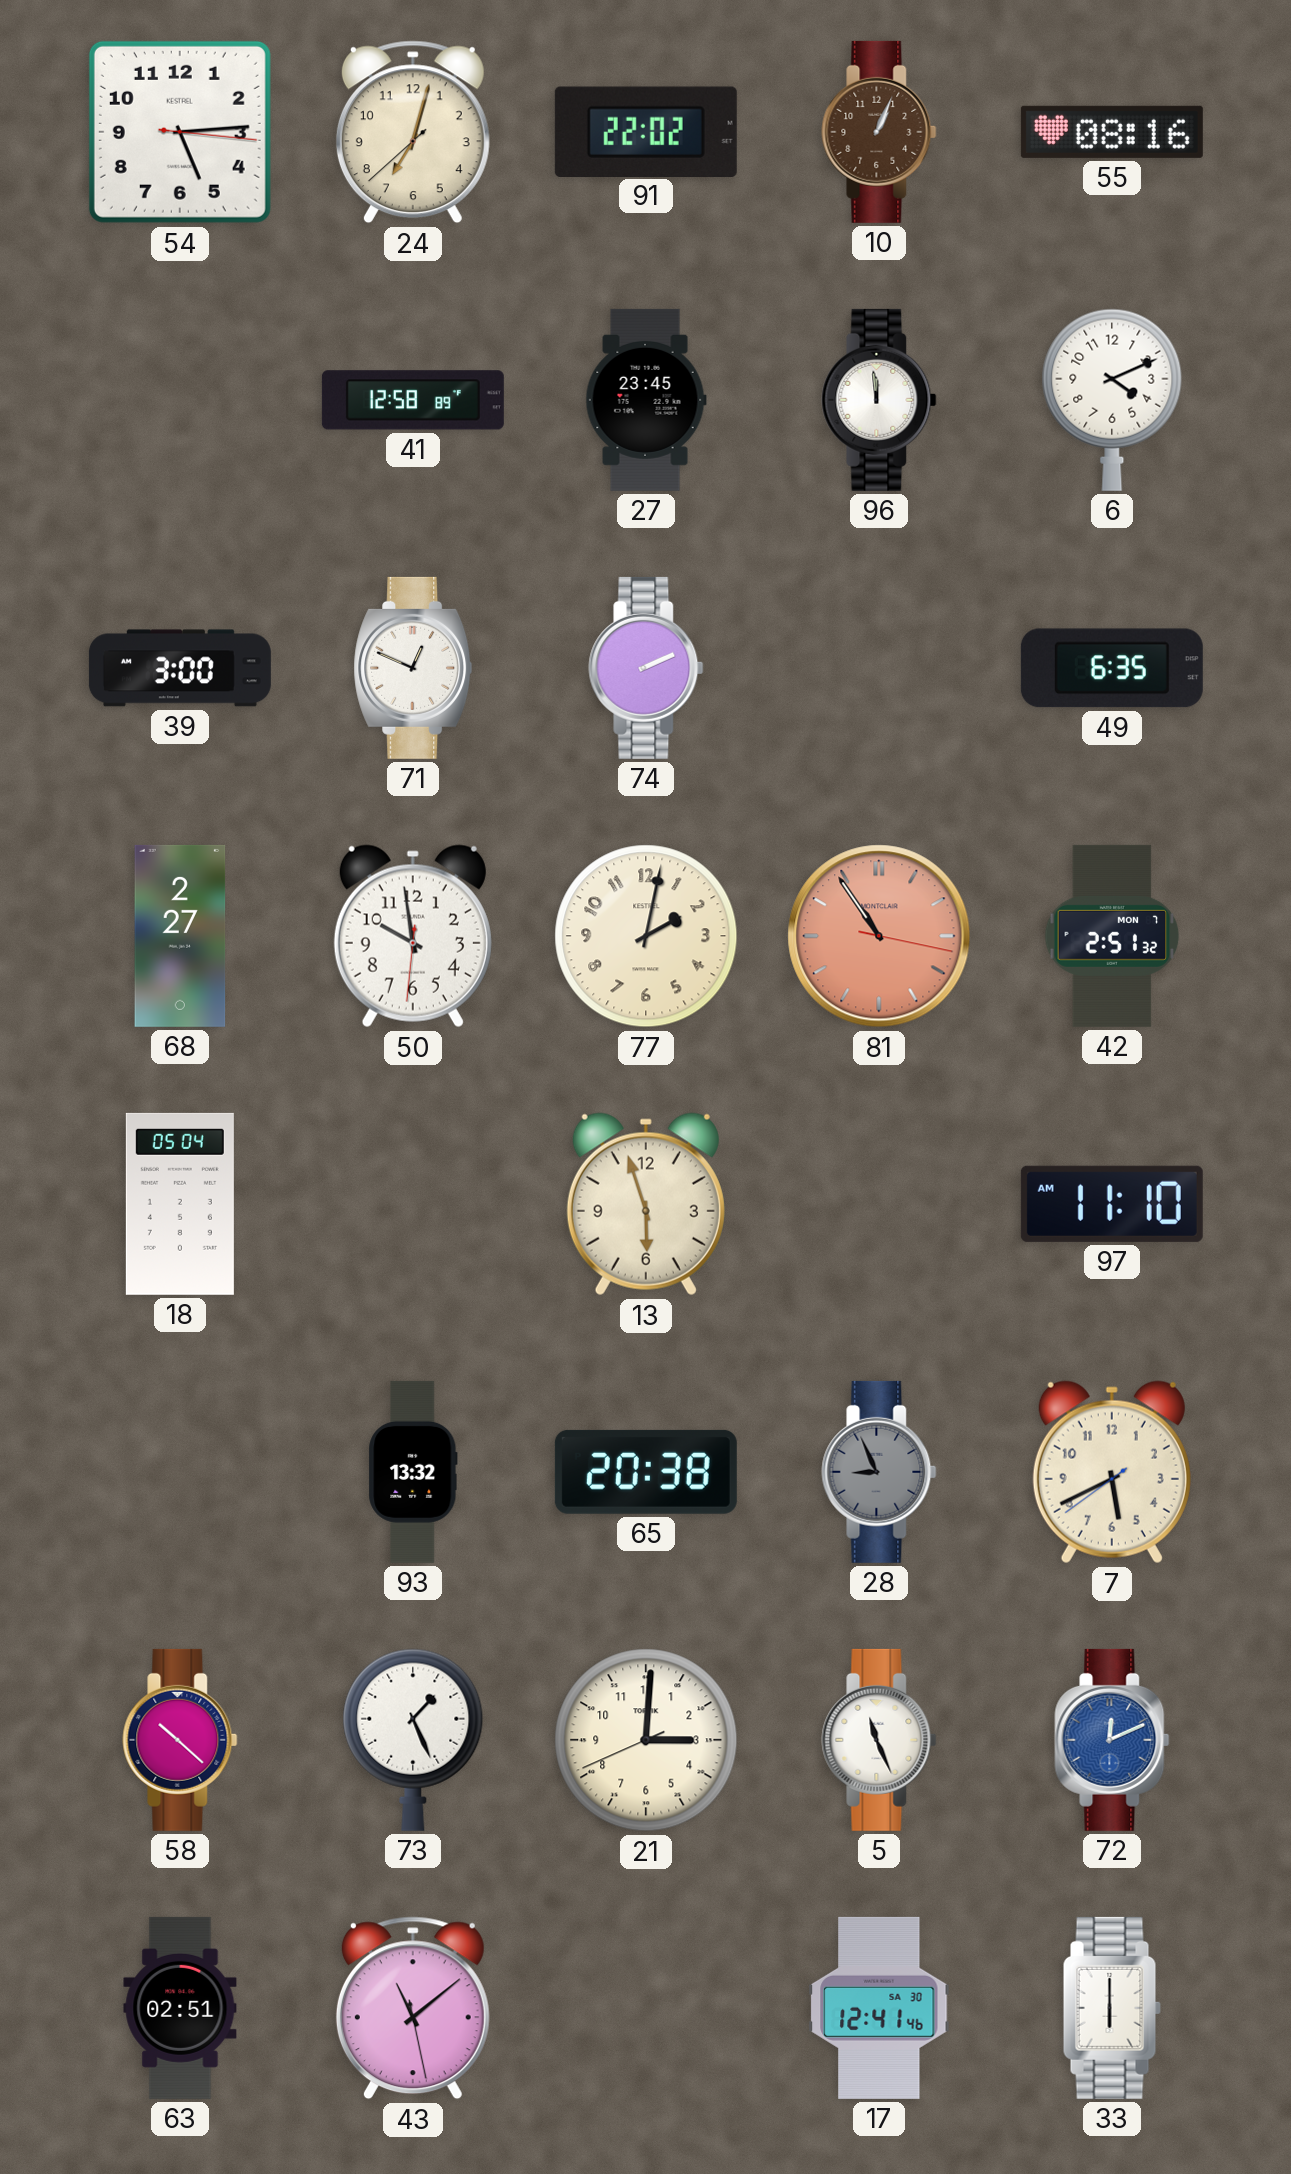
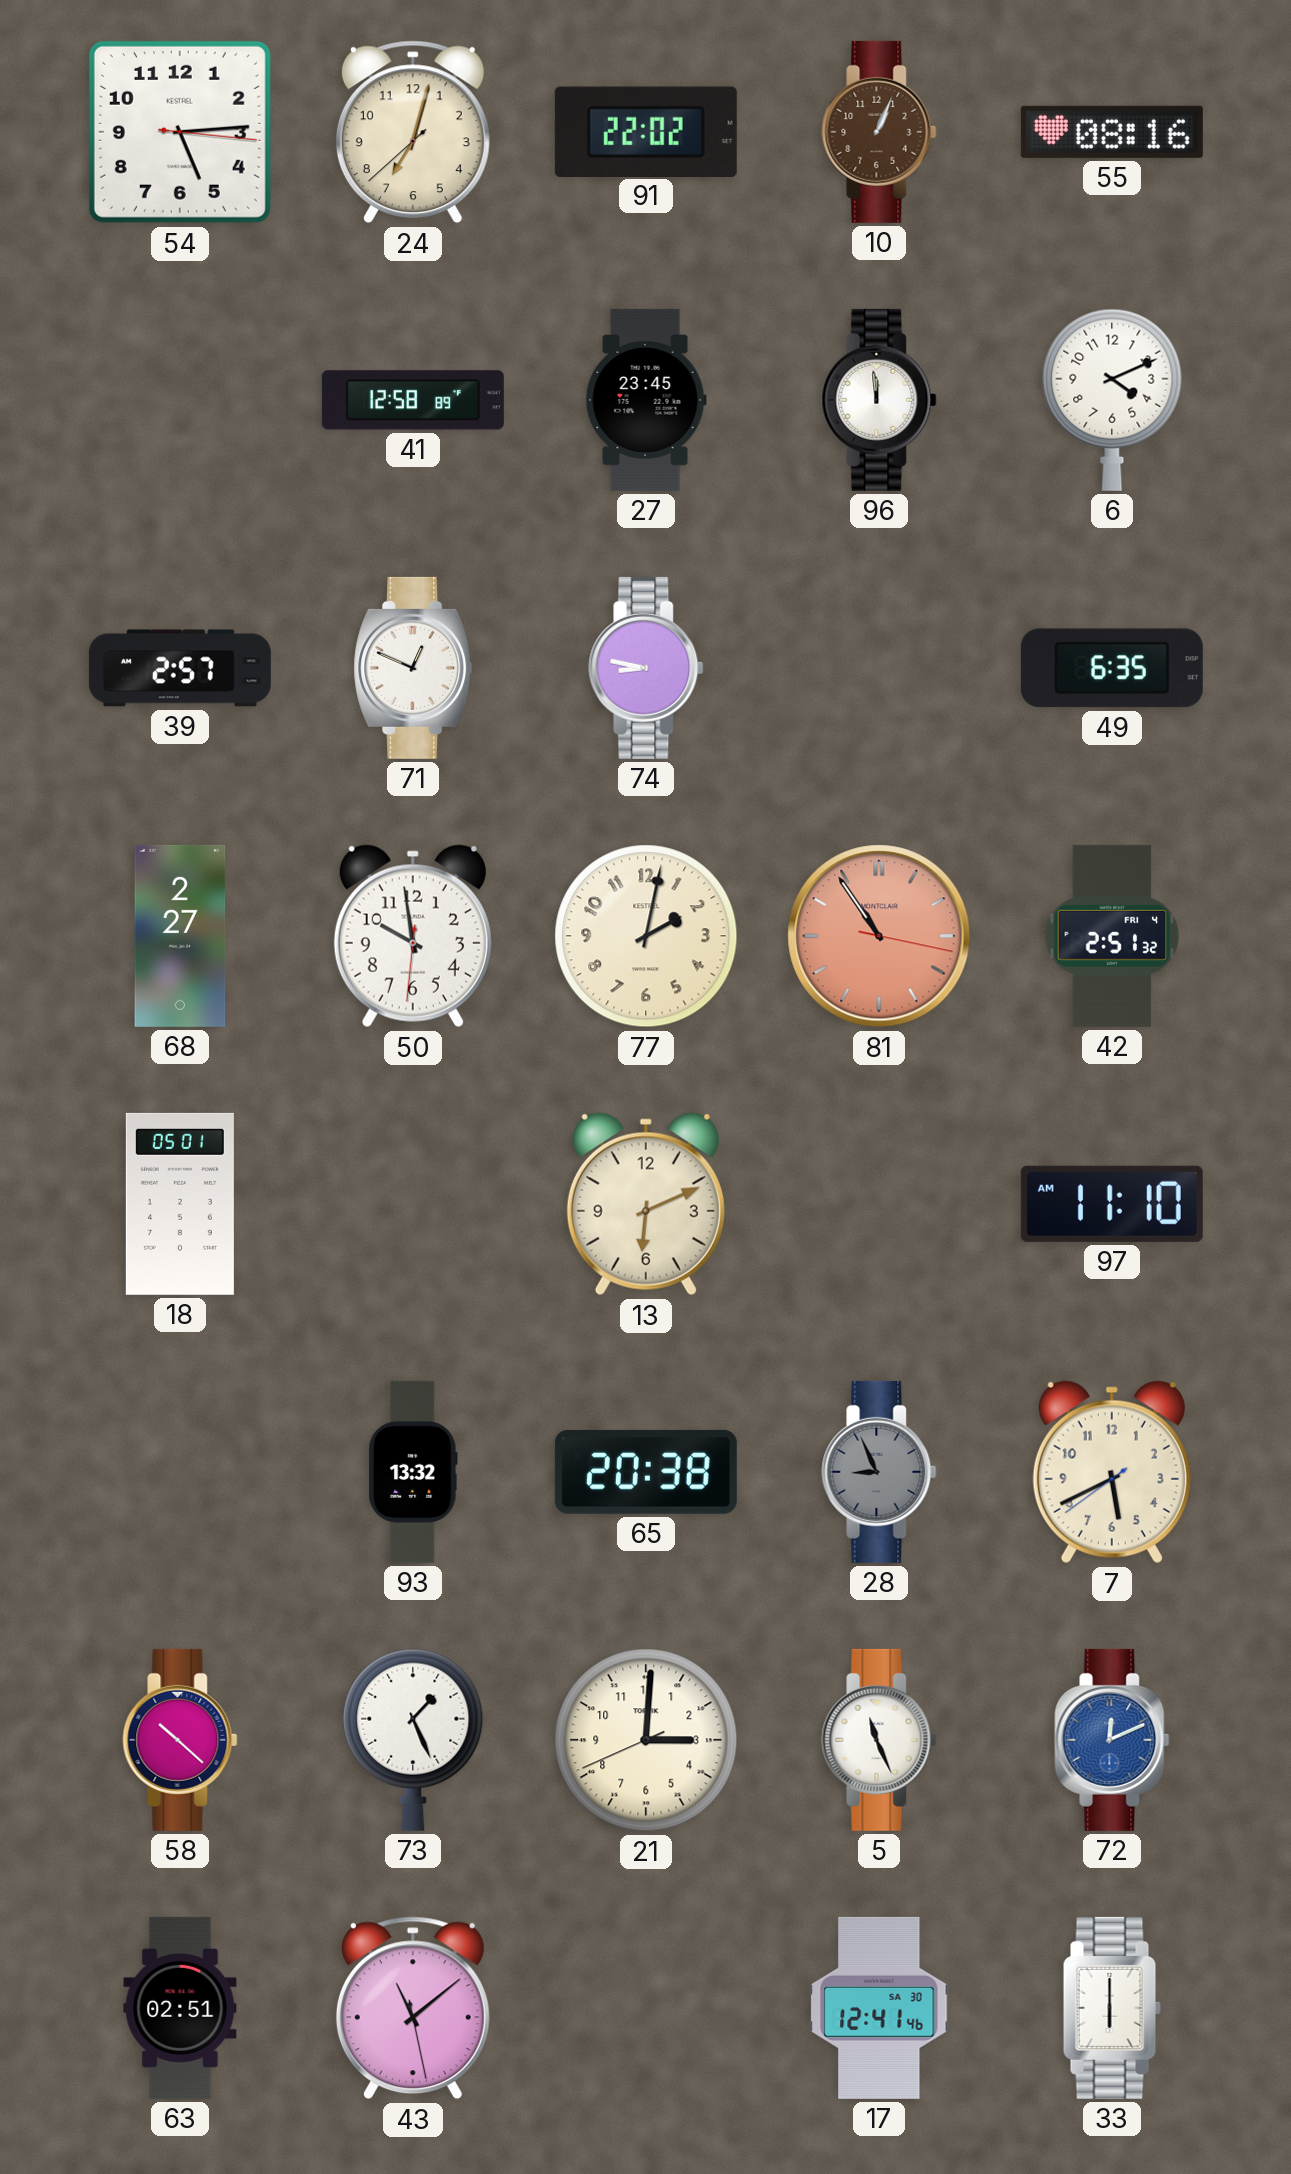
39: 3:00 -> 2:57
74: 2:11 -> 8:47
42 date: MON 7 -> FRI 4
18: 05:04 -> 05:01
13: 5:57 -> 6:11
